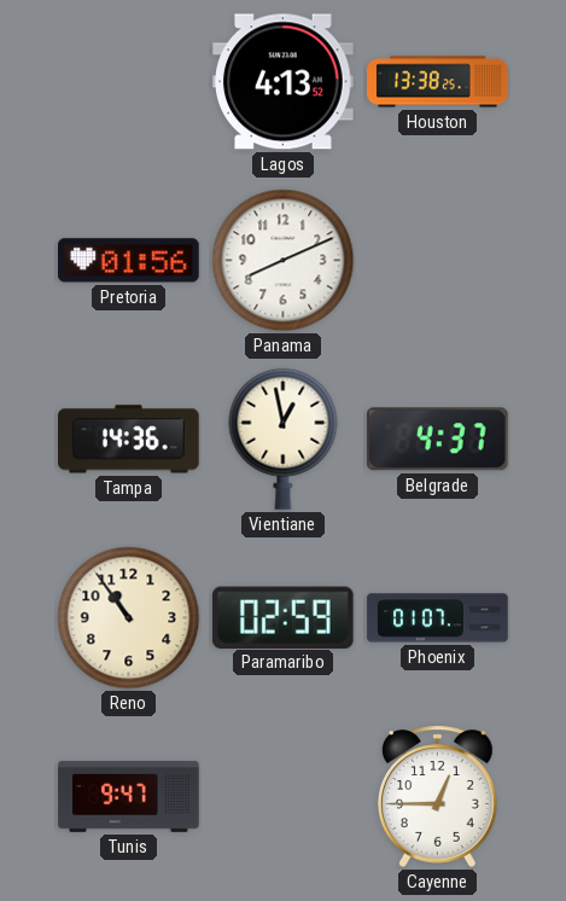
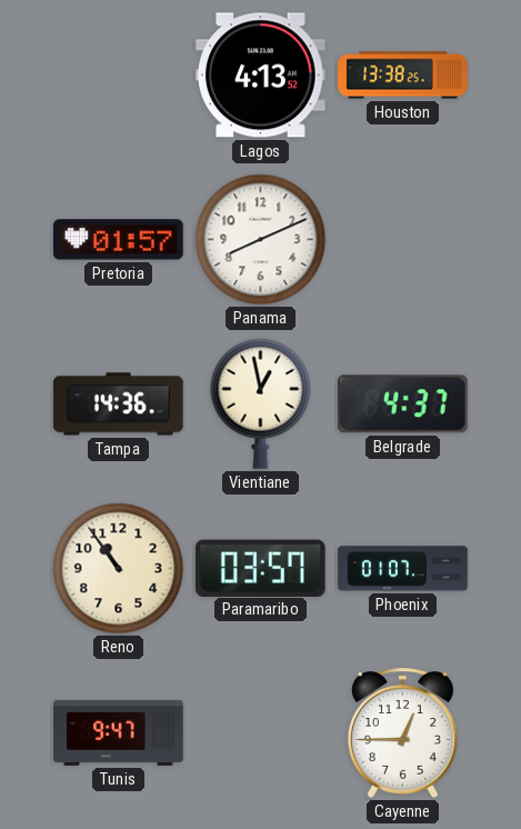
Pretoria: 01:56 -> 01:57
Paramaribo: 02:59 -> 03:57
